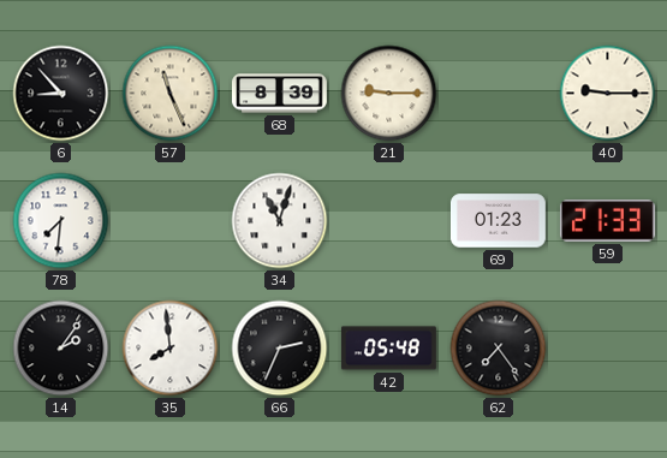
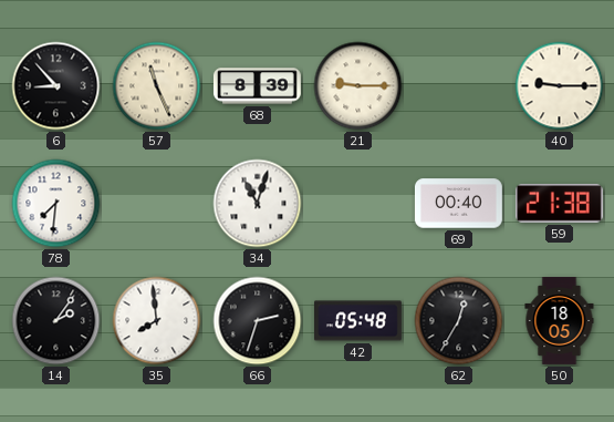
69: 01:23 -> 00:40
59: 21:33 -> 21:38
66: 2:34 -> 2:33
62: 7:24 -> 12:35
50: none -> 18:05
